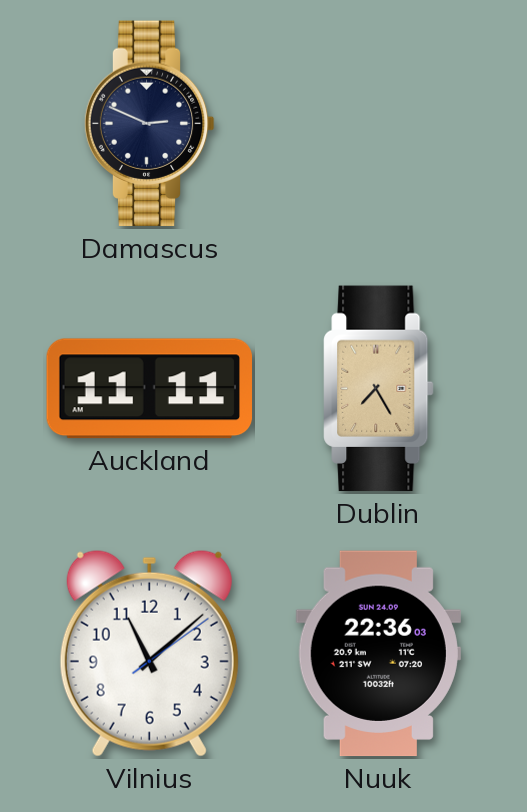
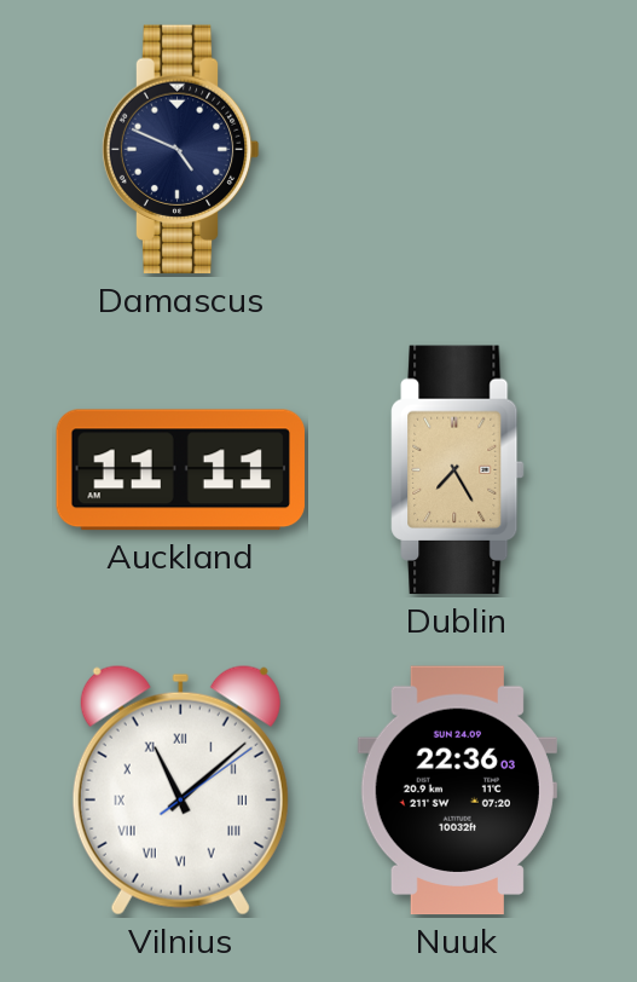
Damascus: 2:49 -> 4:49
Vilnius numerals: Arabic -> Roman
